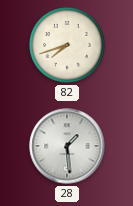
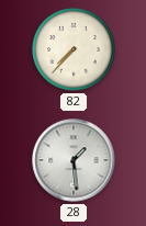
82: 7:42 -> 7:37
